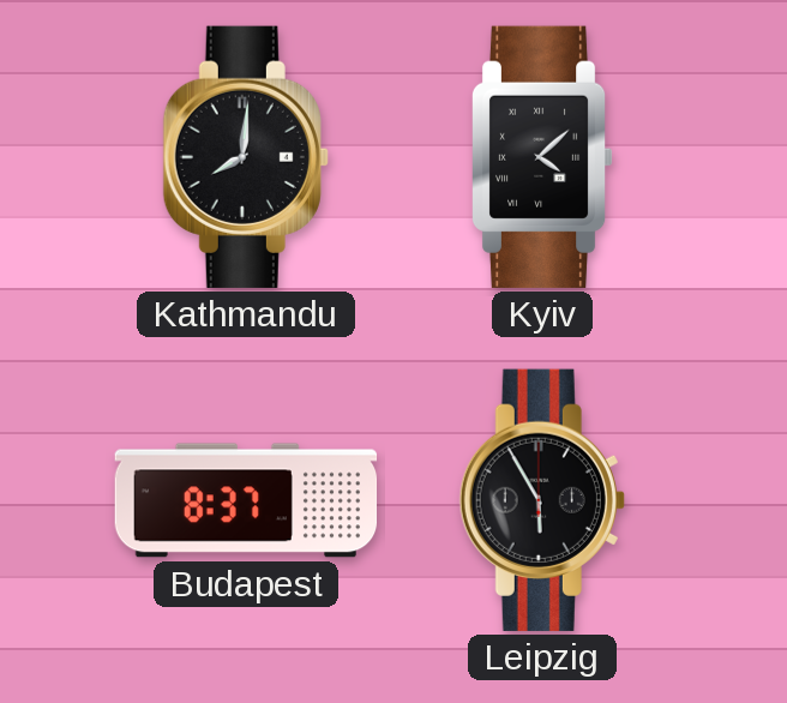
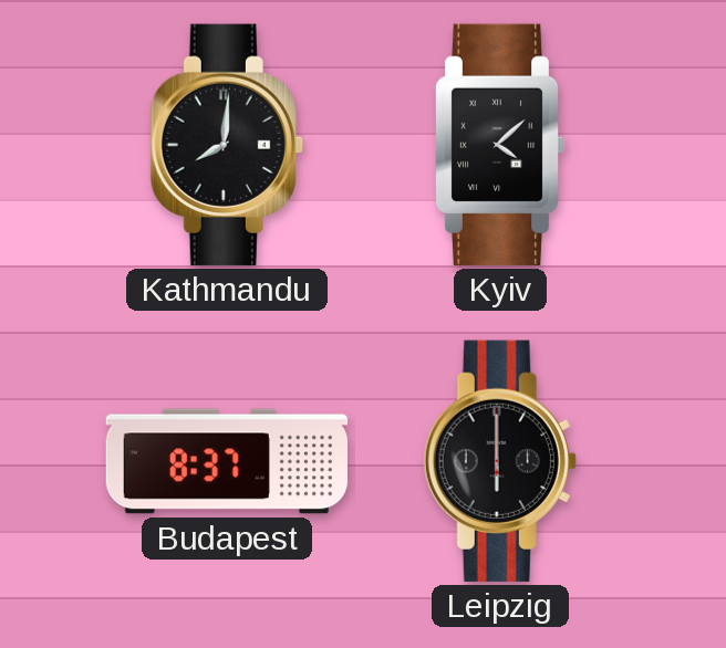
Leipzig: 5:55 -> 6:00
